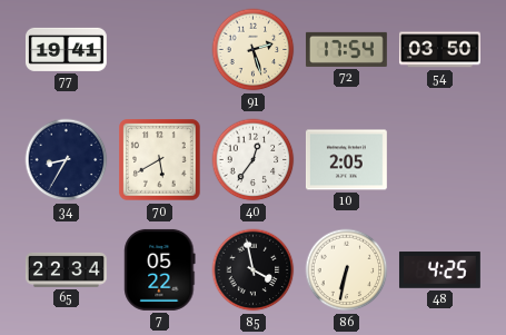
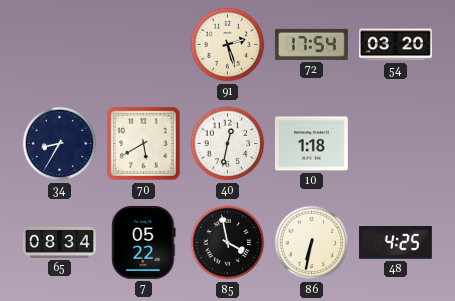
77: 19:41 -> none
54: 03:50 -> 03:20
40: 12:36 -> 12:32
10: 2:05 -> 1:18
65: 22:34 -> 08:34
